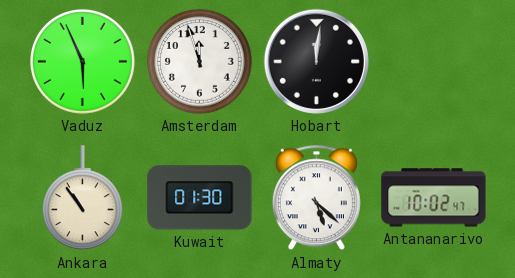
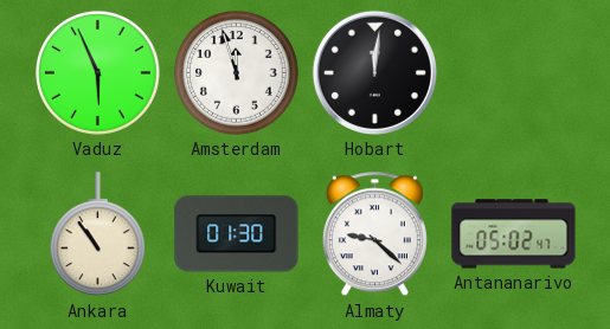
Almaty: 5:22 -> 9:22
Antananarivo: 10:02 -> 05:02
